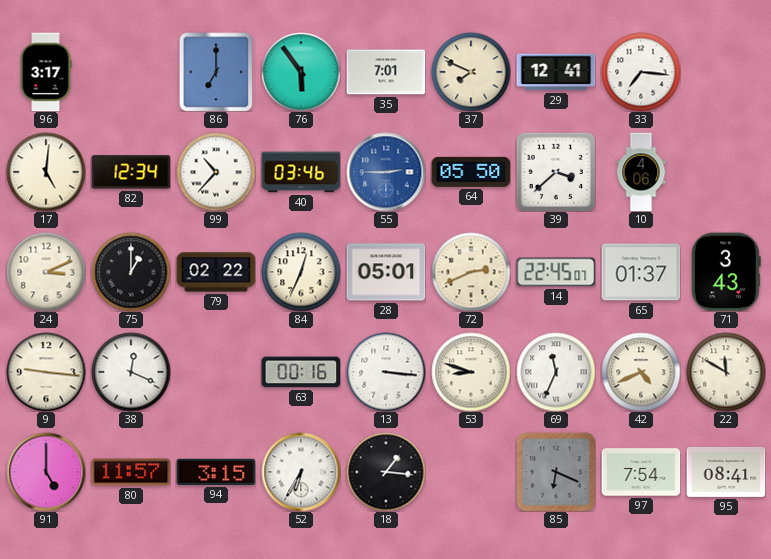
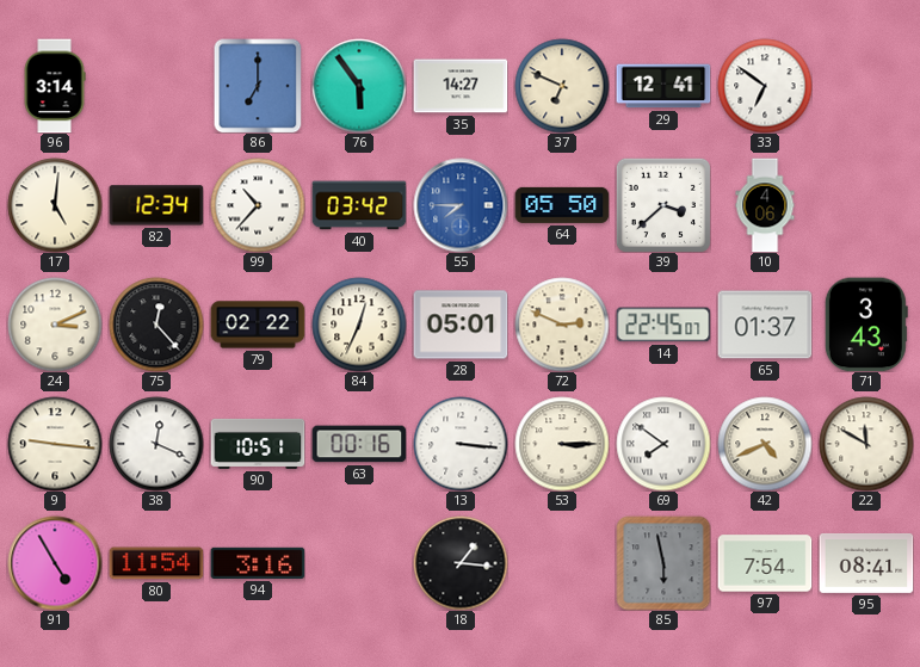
96: 3:17 -> 3:14
35: 7:01 -> 14:27
37: 7:49 -> 6:49
33: 7:16 -> 6:51
40: 03:46 -> 03:42
55: 2:45 -> 7:45
75: 1:00 -> 12:23
72: 2:41 -> 2:49
90: none -> 10:51
53: 8:48 -> 3:15
69: 11:34 -> 7:51
91: 5:00 -> 4:55
80: 11:57 -> 11:54
94: 3:15 -> 3:16
52: 6:35 -> none
85: 6:19 -> 5:58
